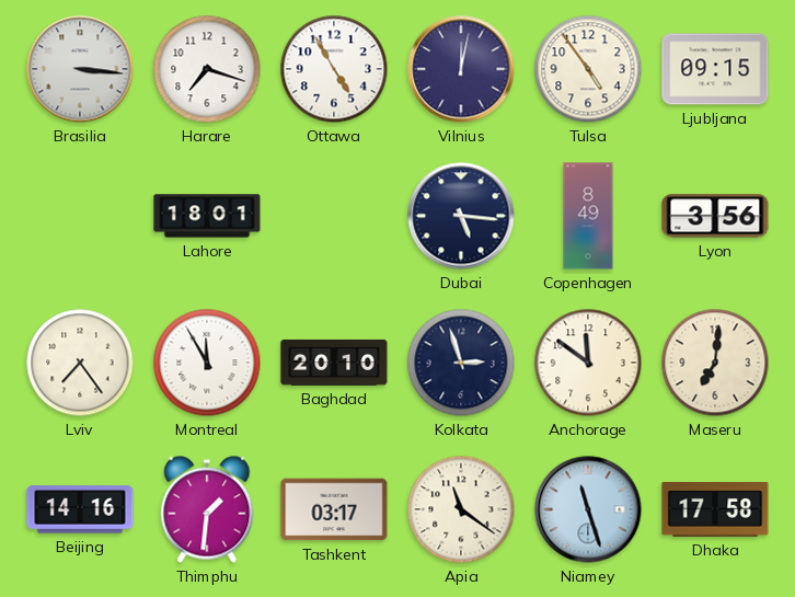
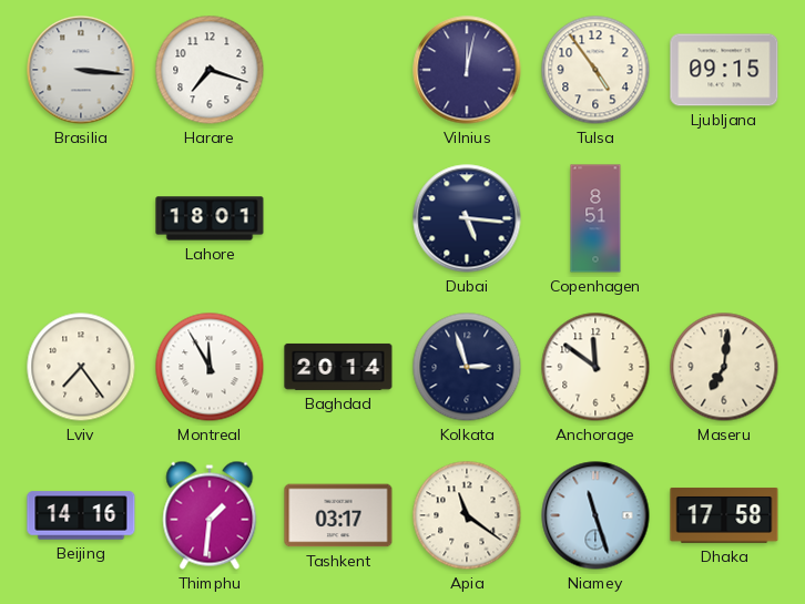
Ottawa: 4:55 -> none
Copenhagen: 8:49 -> 8:51
Lyon: 3:56 -> none
Baghdad: 20:10 -> 20:14
